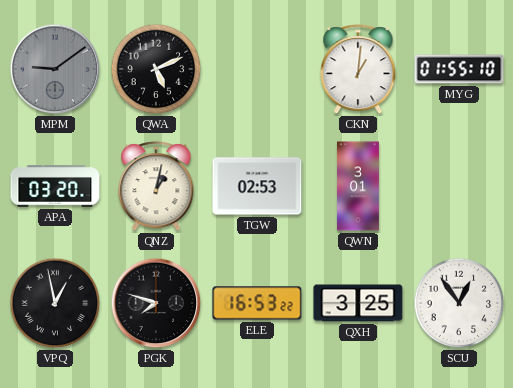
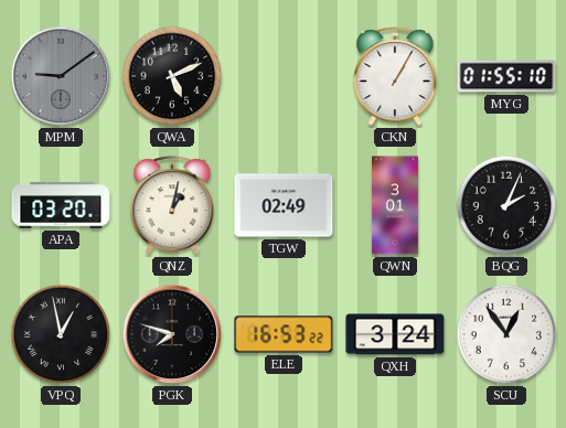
CKN: 1:01 -> 1:05
TGW: 02:53 -> 02:49
BQG: none -> 2:04
QXH: 3:25 -> 3:24
